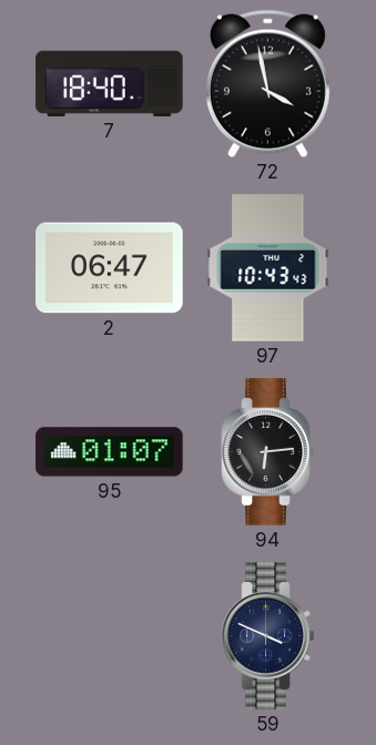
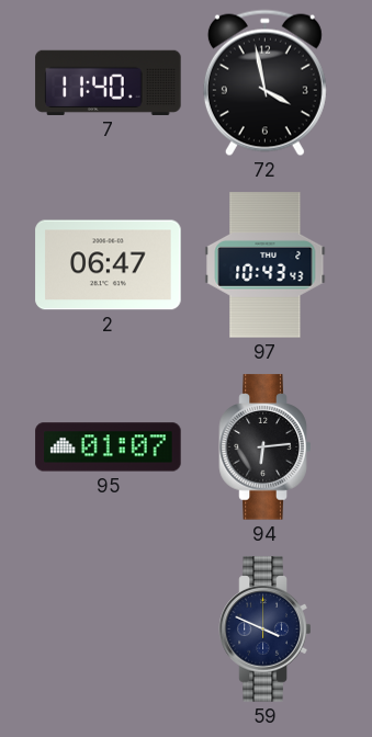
7: 18:40 -> 11:40
